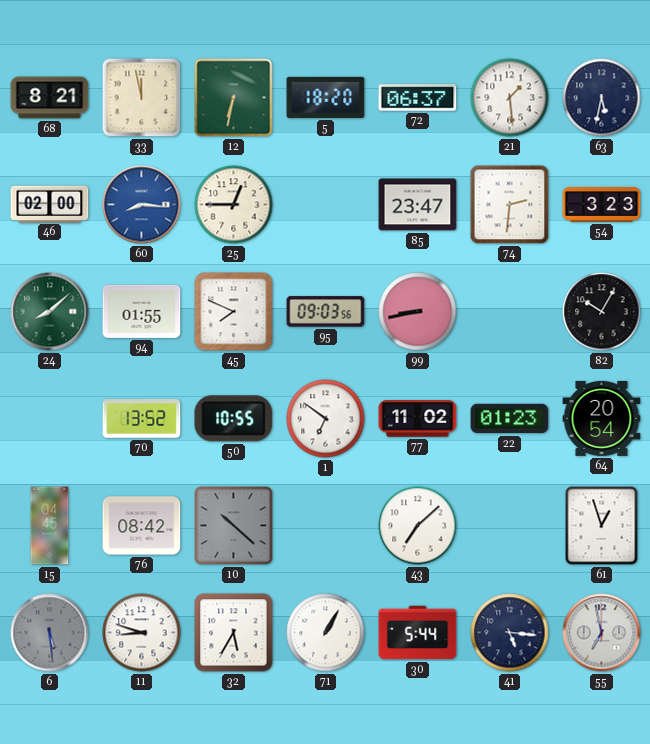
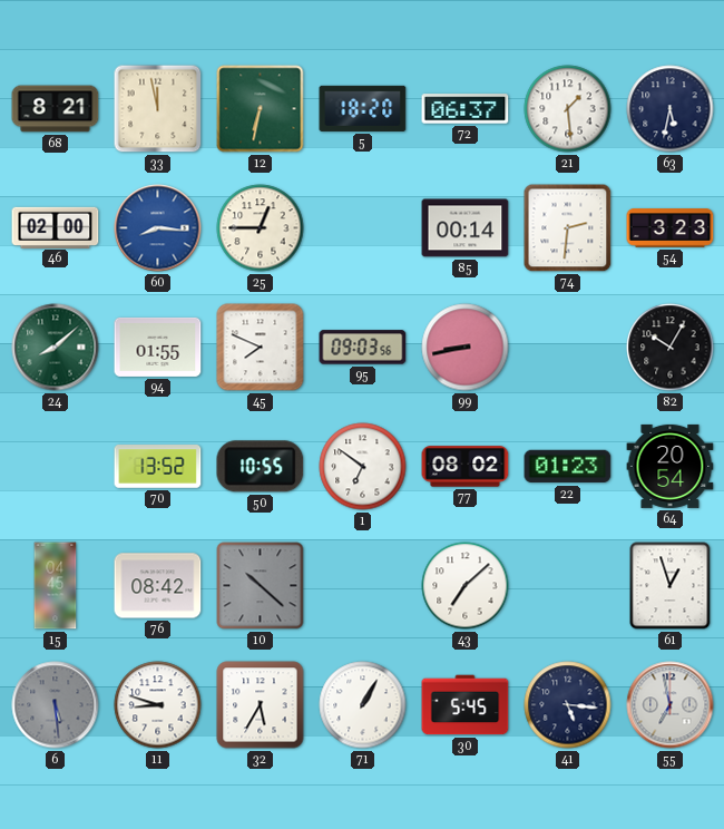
85: 23:47 -> 00:14
77: 11:02 -> 08:02
30: 5:44 -> 5:45
